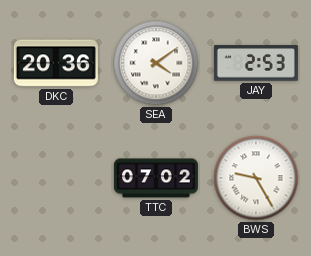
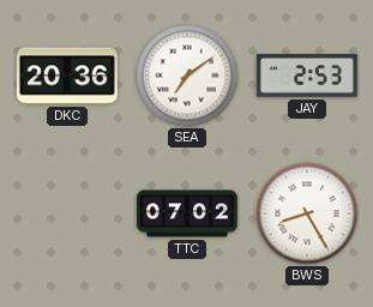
SEA: 4:09 -> 7:09
BWS: 9:25 -> 8:25
